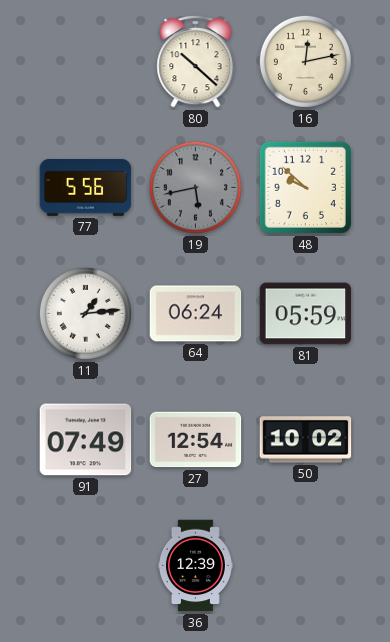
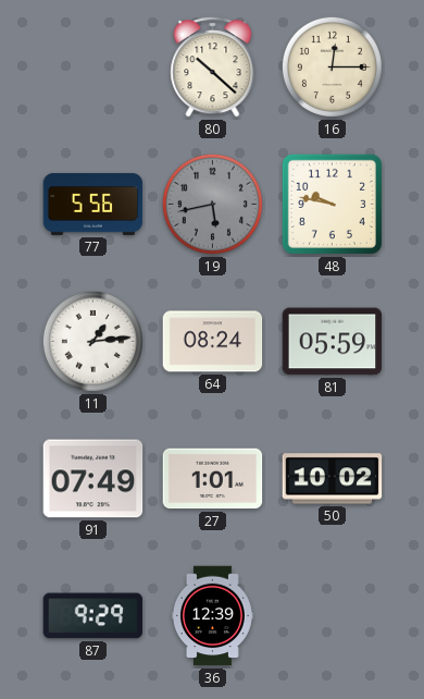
16: 12:13 -> 12:15
48: 9:52 -> 9:47
64: 06:24 -> 08:24
27: 12:54 -> 1:01
87: none -> 9:29
